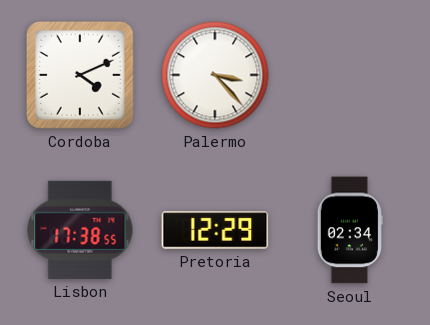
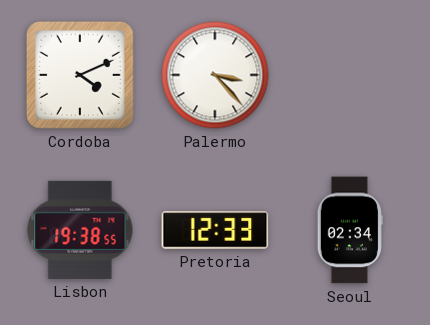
Lisbon: 17:38 -> 19:38
Pretoria: 12:29 -> 12:33
